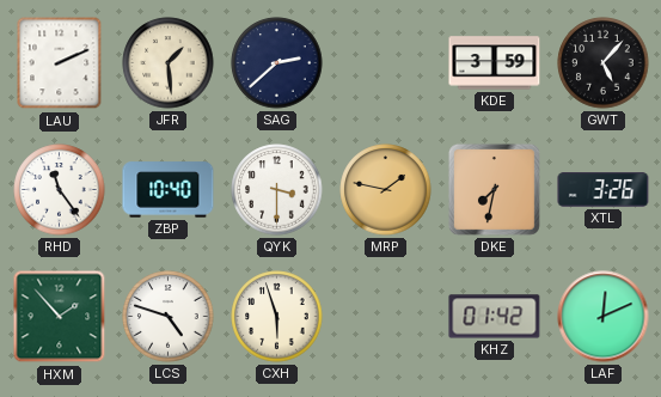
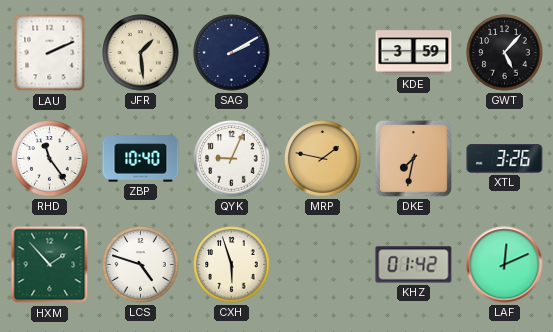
SAG: 2:38 -> 2:10
QYK: 3:30 -> 9:04
